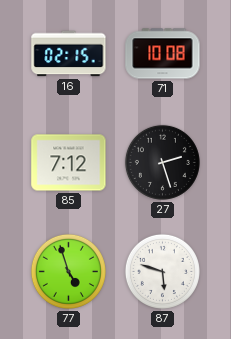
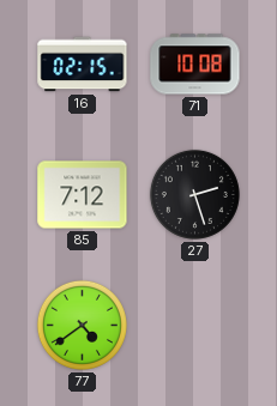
77: 4:57 -> 4:39
87: 5:48 -> none
